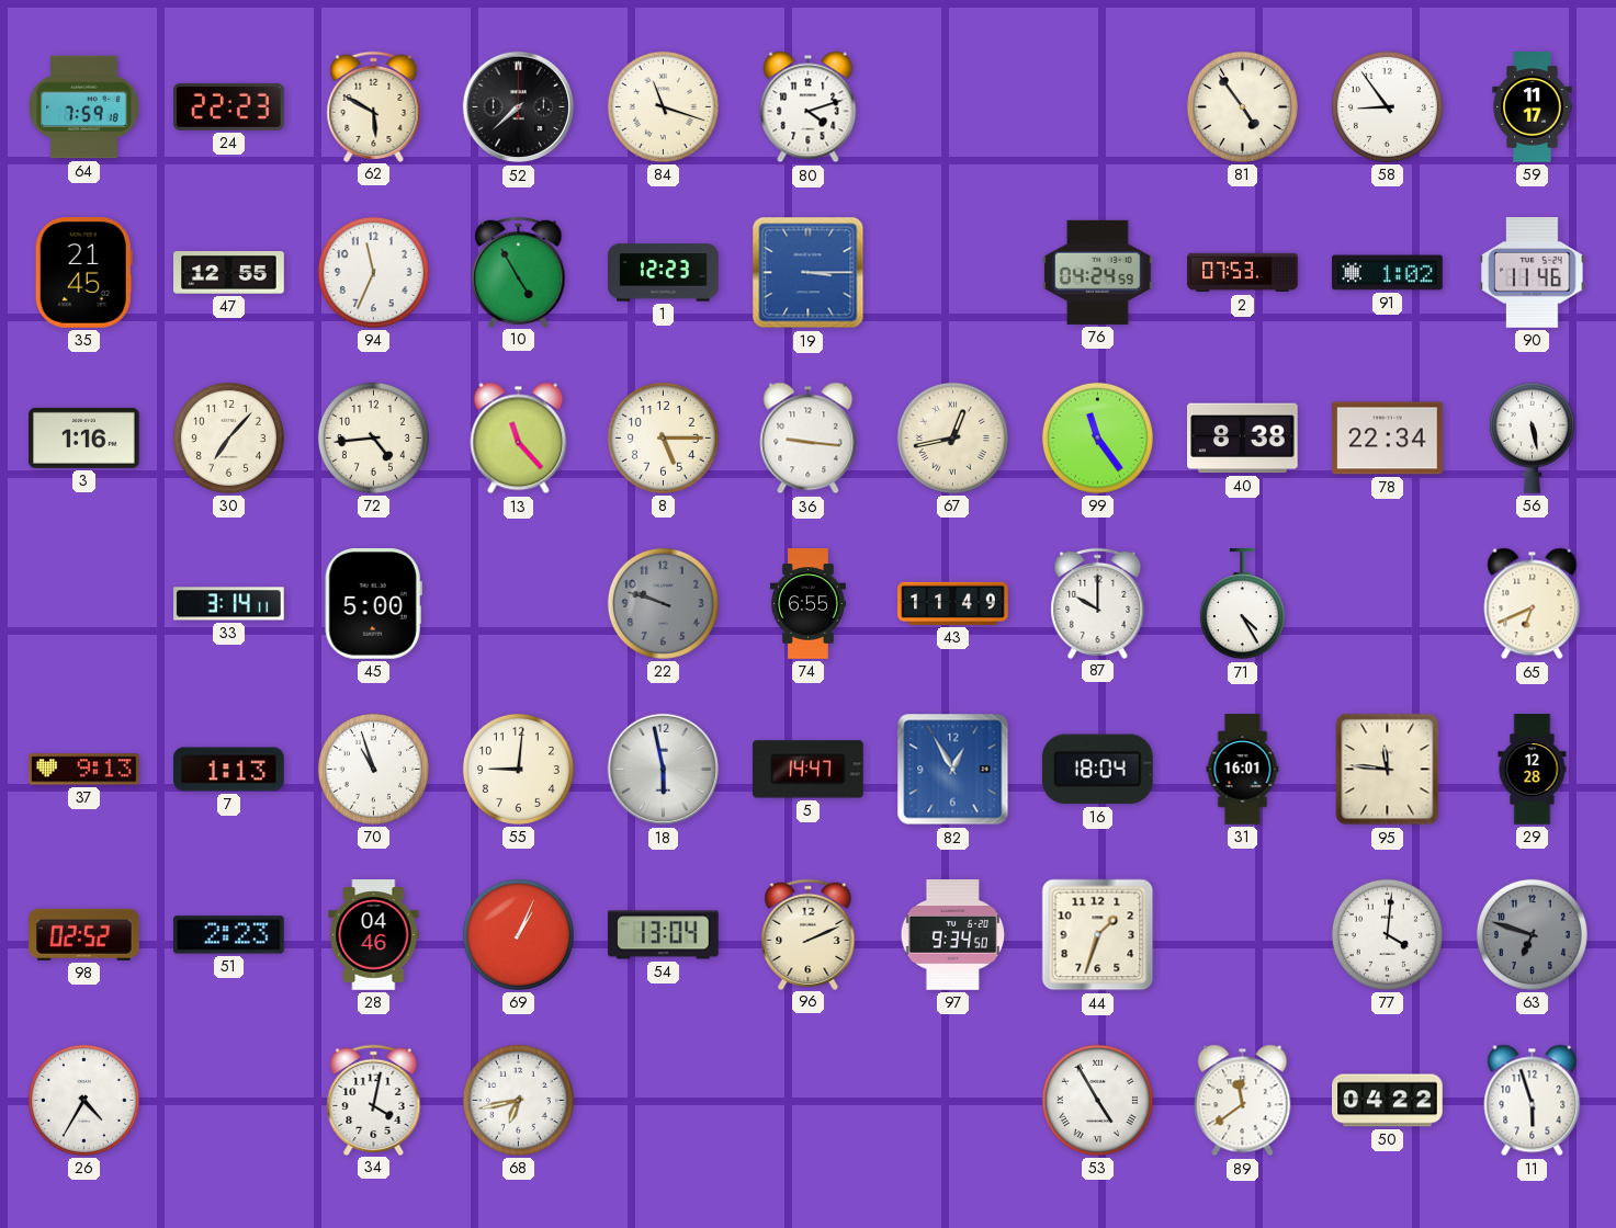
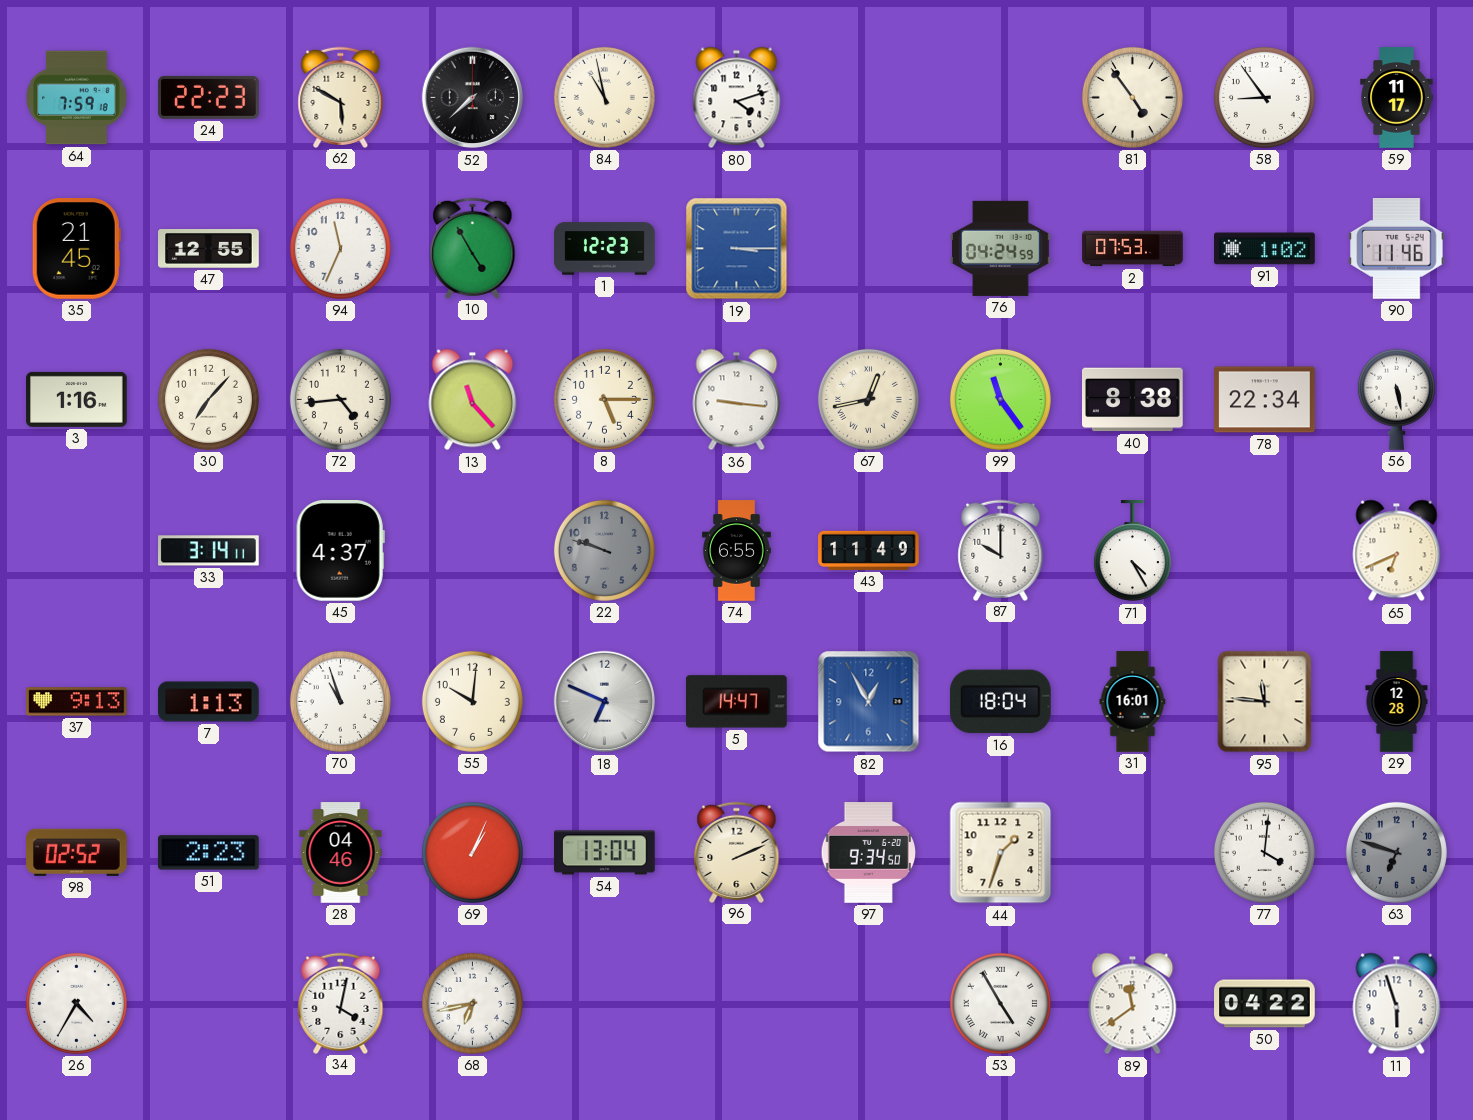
84: 11:18 -> 10:58
45: 5:00 -> 4:37
55: 9:01 -> 10:01
18: 5:58 -> 6:49
